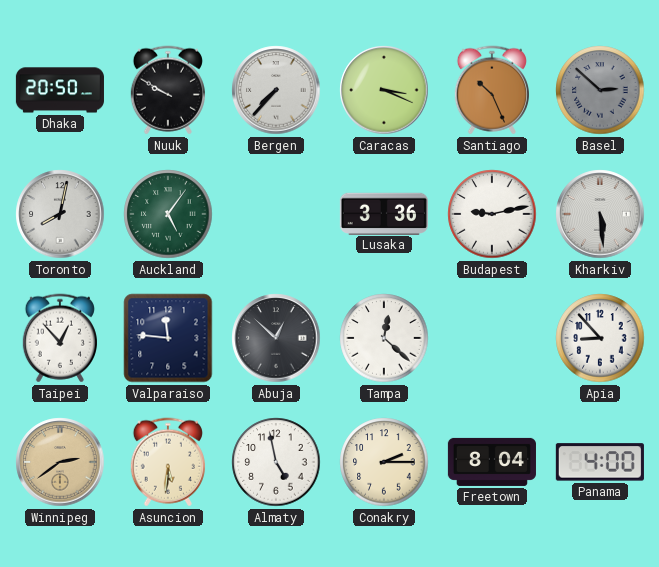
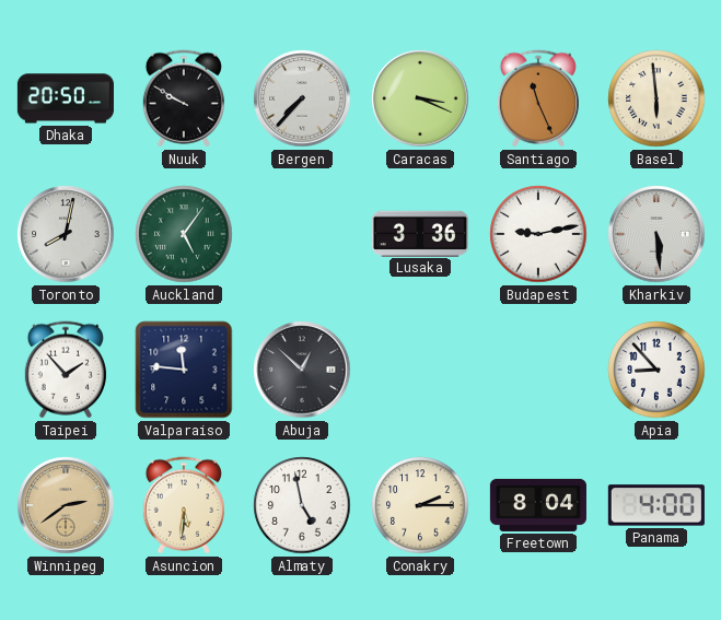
Santiago: 10:26 -> 11:26
Basel: 2:52 -> 5:59
Basel dial: grey -> cream
Taipei: 12:53 -> 1:53
Tampa: 12:22 -> none
